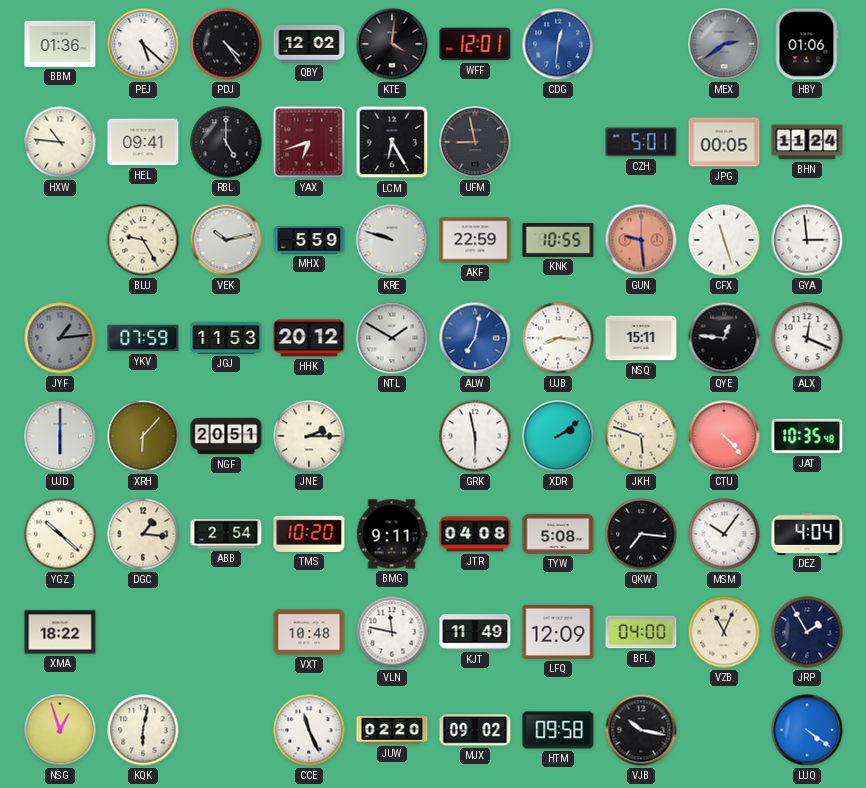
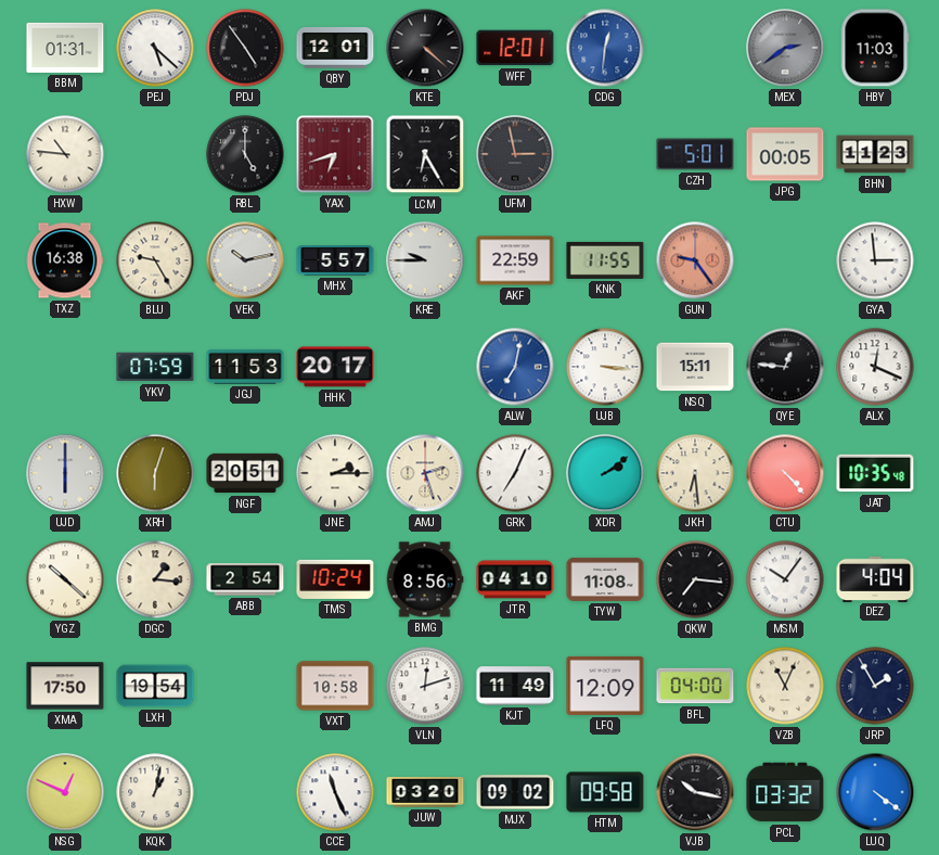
BBM: 01:36 -> 01:31
PDJ: 4:24 -> 4:54
QBY: 12:02 -> 12:01
KTE: 4:01 -> 4:22
HBY: 01:06 -> 11:03
HEL: 09:41 -> none
UFM: 8:58 -> 2:58
BHN: 11:24 -> 11:23
TXZ: none -> 16:38
MHX: 5:59 -> 5:57
KRE: 9:48 -> 9:45
KNK: 10:55 -> 11:55
GUN: 9:29 -> 9:24
CFX: 11:27 -> none
JYF: 1:14 -> none
HHK: 20:12 -> 20:17
NTL: 1:50 -> none
UJB: 8:16 -> 3:16
XRH: 6:07 -> 6:03
AMJ: none -> 2:27
GRK: 5:58 -> 7:04
JKH: 5:48 -> 6:29
TMS: 10:20 -> 10:24
BMG: 9:11 -> 8:56
JTR: 04:08 -> 04:10
TYW: 5:08 -> 11:08
XMA: 18:22 -> 17:50
LXH: none -> 19:54
VXT: 10:48 -> 10:58
VLN: 11:47 -> 12:12
NSG: 12:57 -> 12:49
KQK: 6:02 -> 1:02
JUW: 02:20 -> 03:20
PCL: none -> 03:32
